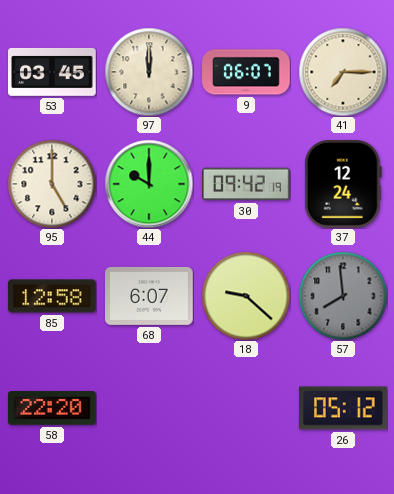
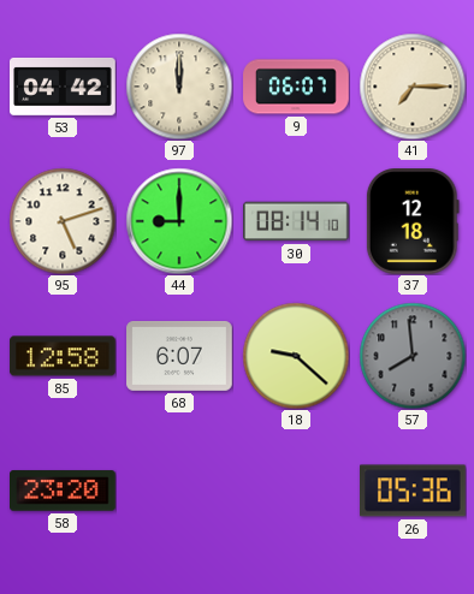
53: 03:45 -> 04:42
95: 5:00 -> 5:12
44: 10:00 -> 9:00
30: 09:42 -> 08:14
37: 12:24 -> 12:18
58: 22:20 -> 23:20
26: 05:12 -> 05:36
